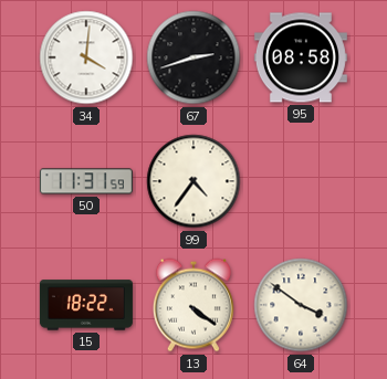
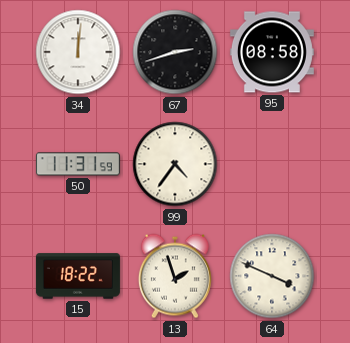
34: 4:01 -> 12:01
13: 4:21 -> 1:57
64: 3:51 -> 3:49
